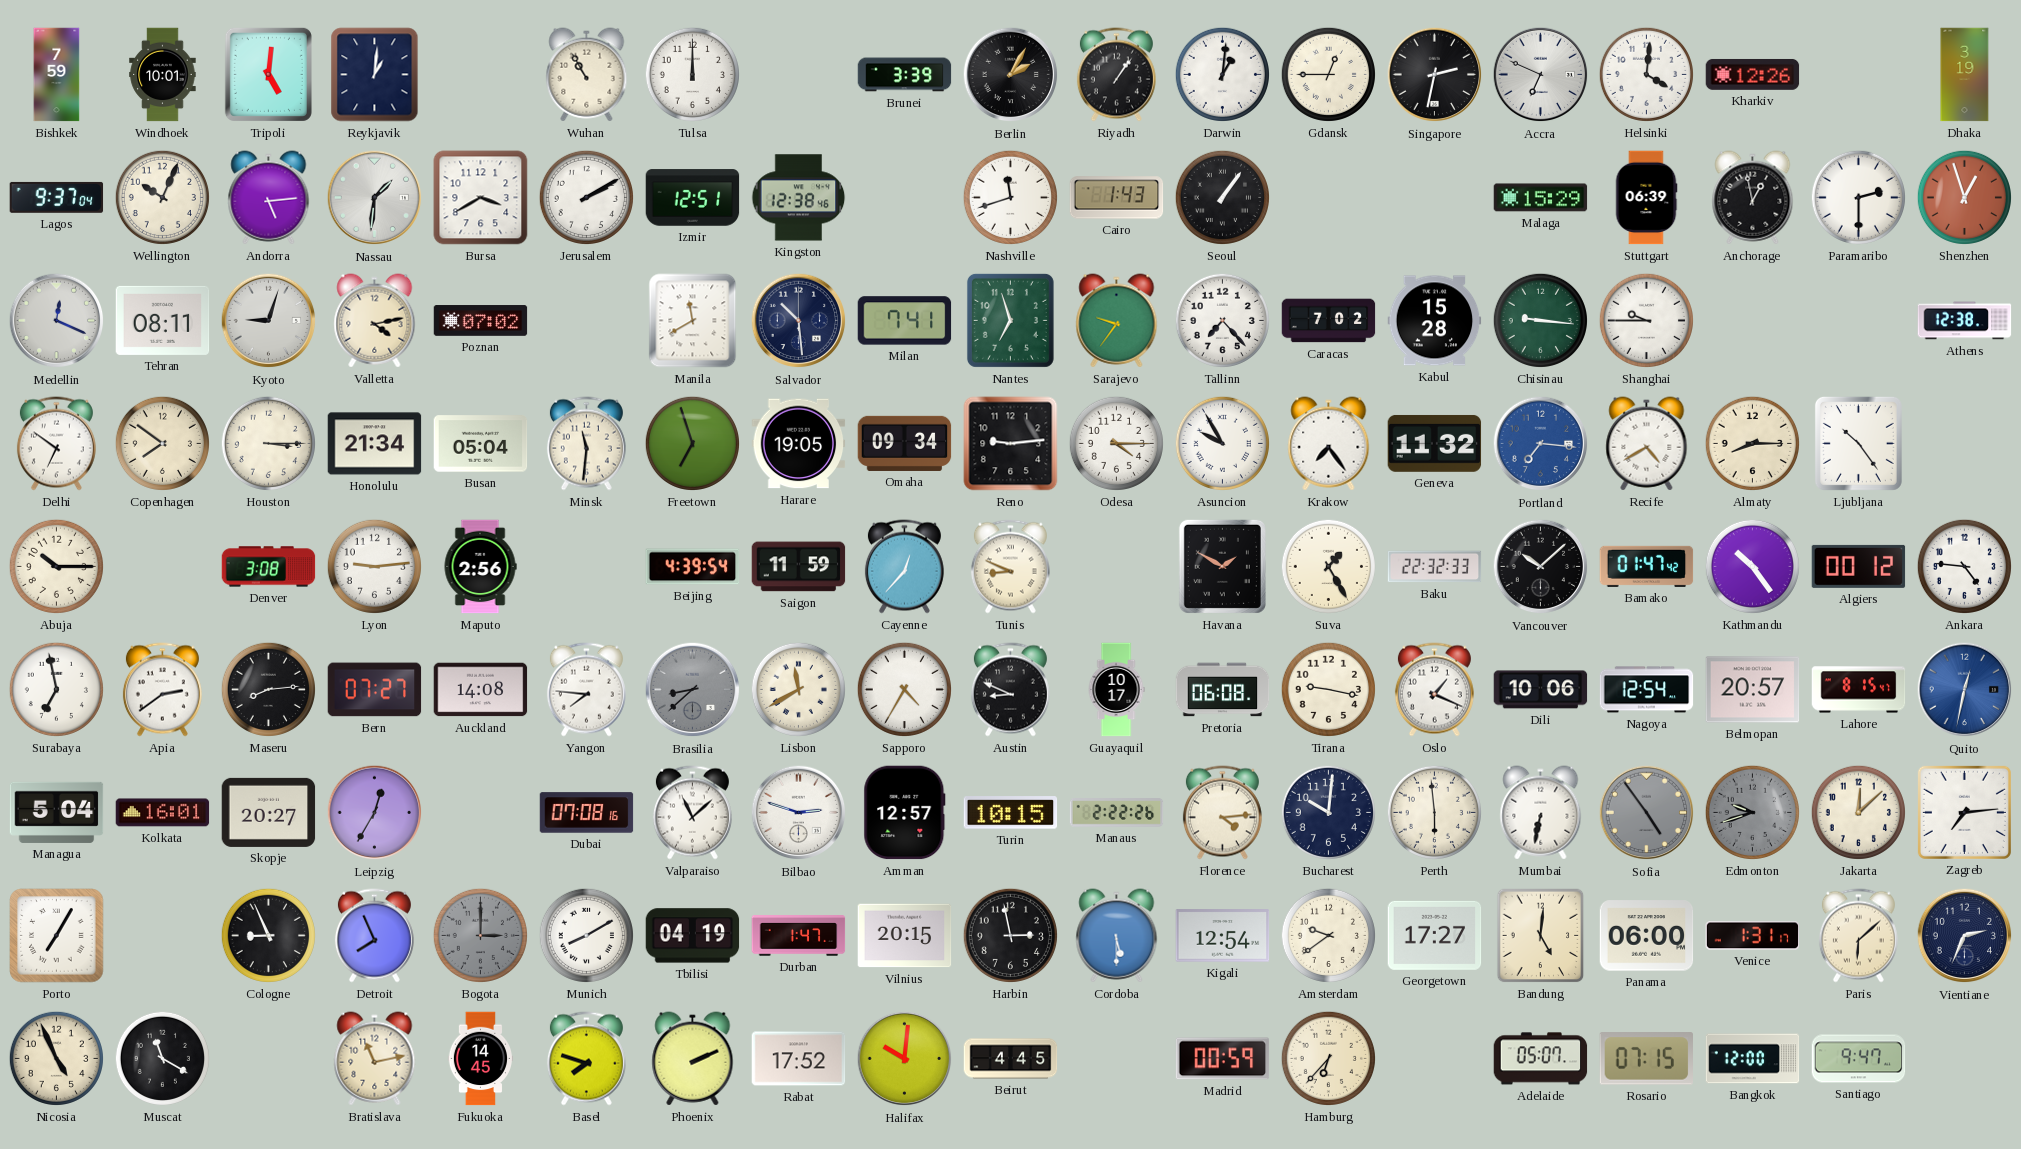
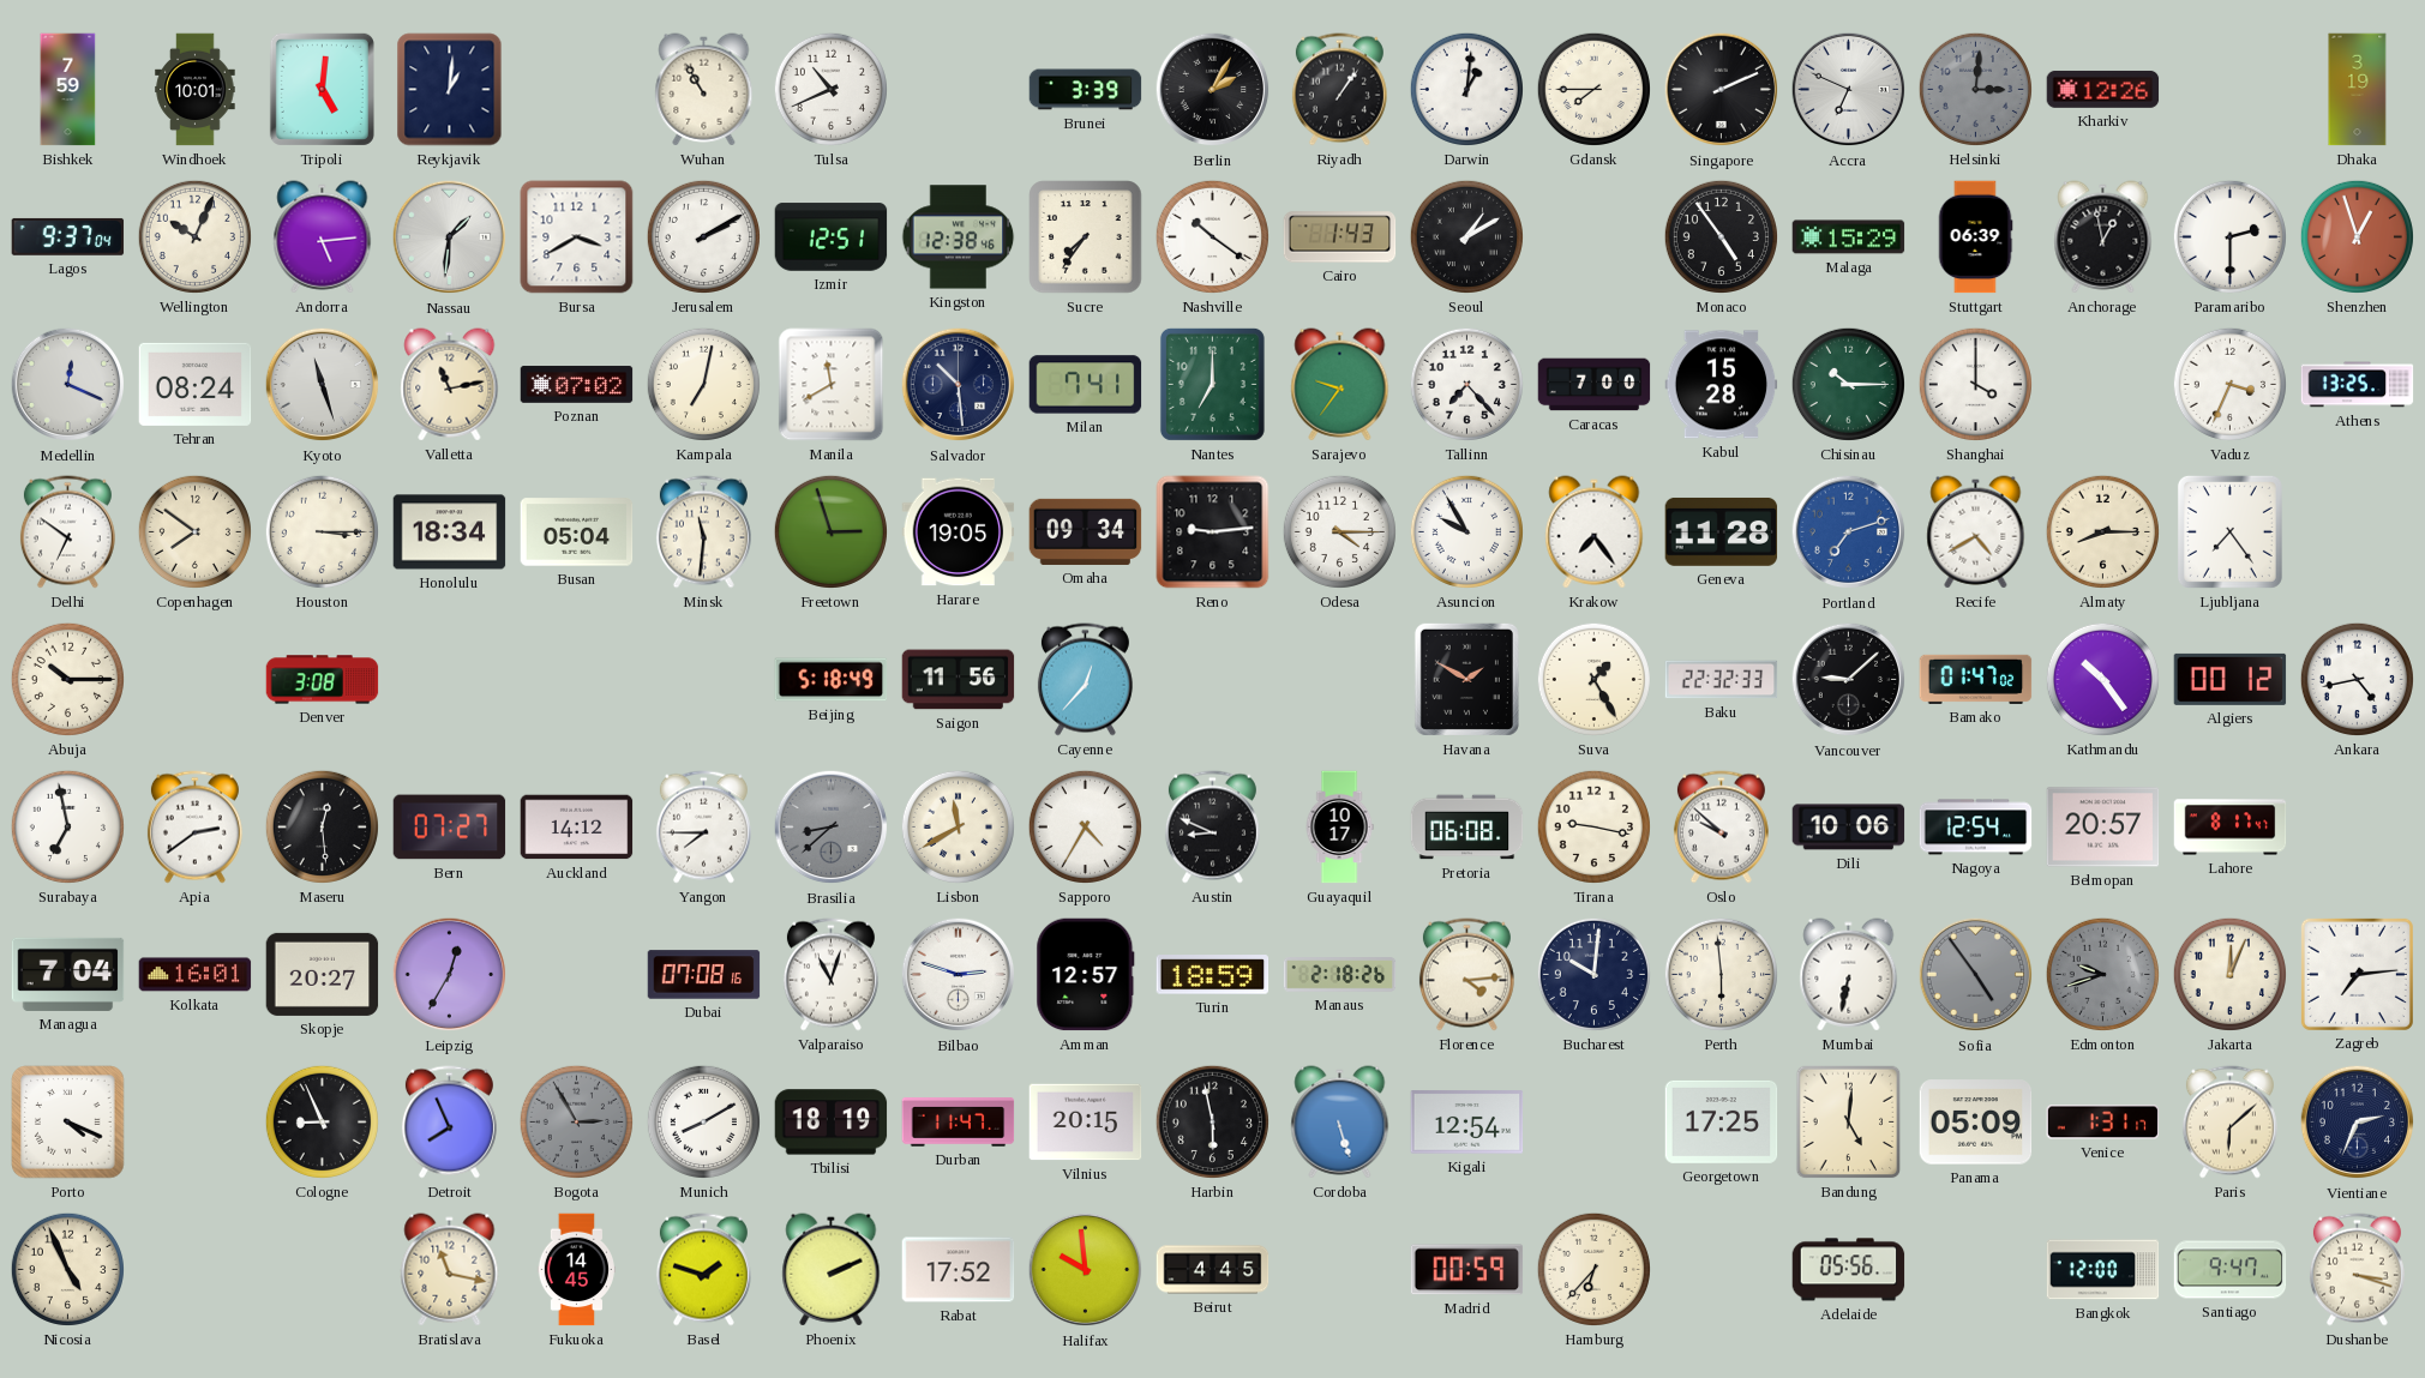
Tulsa: 12:00 -> 10:41
Gdansk: 12:45 -> 7:45
Singapore: 2:32 -> 2:11
Helsinki: 4:01 -> 3:01
Helsinki dial: white -> grey
Sucre: none -> 7:36
Nashville: 11:42 -> 10:21
Seoul: 1:06 -> 1:10
Monaco: none -> 4:54
Tehran: 08:11 -> 08:24
Kyoto: 9:03 -> 11:27
Valletta: 4:13 -> 11:13
Kampala: none -> 7:02
Nantes: 6:57 -> 7:00
Caracas: 7:02 -> 7:00
Chisinau: 9:16 -> 10:15
Shanghai: 9:45 -> 4:00
Vaduz: none -> 3:34
Athens: 12:38 -> 13:25
Honolulu: 21:34 -> 18:34
Freetown: 6:57 -> 2:57
Geneva: 11:32 -> 11:28
Portland: 7:16 -> 7:12
Ljubljana: 10:24 -> 7:24
Lyon: 9:14 -> none
Maputo: 2:56 -> none
Beijing: 4:39 -> 5:18
Saigon: 11:59 -> 11:56
Tunis: 8:49 -> none
Vancouver: 10:08 -> 9:08
Bamako: 01:47:42 -> 01:47:02
Ankara: 4:46 -> 4:43
Maseru: 8:14 -> 12:29
Auckland: 14:08 -> 14:12
Yangon: 7:46 -> 7:45
Oslo: 1:19 -> 9:52
Lahore: 8:15 -> 8:17
Quito: 12:32 -> none
Managua: 5:04 -> 7:04
Valparaiso: 11:08 -> 11:03
Turin: 10:15 -> 18:59
Manaus: 2:22 -> 2:18
Jakarta: 12:08 -> 12:04
Porto: 7:05 -> 4:19
Bogota: 3:00 -> 2:55
Tbilisi: 04:19 -> 18:19
Durban: 1:47 -> 11:47
Harbin: 2:58 -> 5:58
Cordoba: 5:30 -> 5:27
Amsterdam: 9:39 -> none
Georgetown: 17:27 -> 17:25
Panama: 06:00 -> 05:09
Muscat: 11:20 -> none
Bratislava: 11:13 -> 11:17
Basel: 7:48 -> 1:48
Halifax: 10:01 -> 9:59
Adelaide: 05:07 -> 05:56
Rosario: 07:15 -> none
Dushanbe: none -> 3:18
